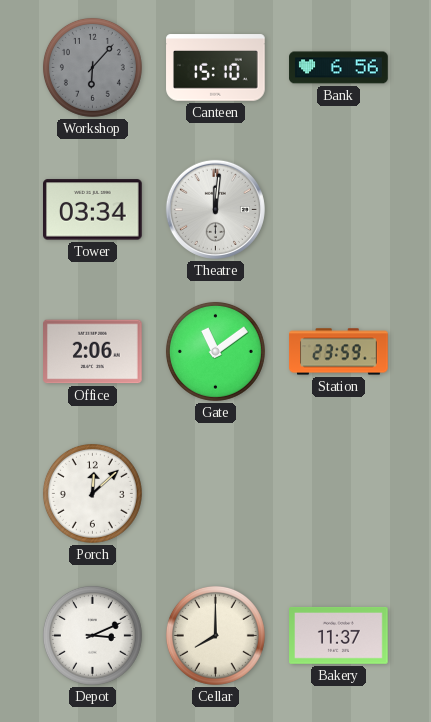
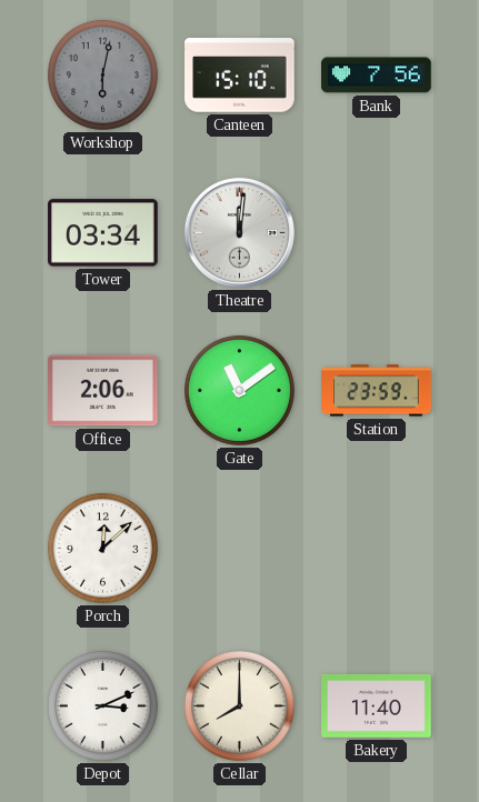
Workshop: 6:07 -> 6:02
Bank: 6:56 -> 7:56
Bakery: 11:37 -> 11:40
